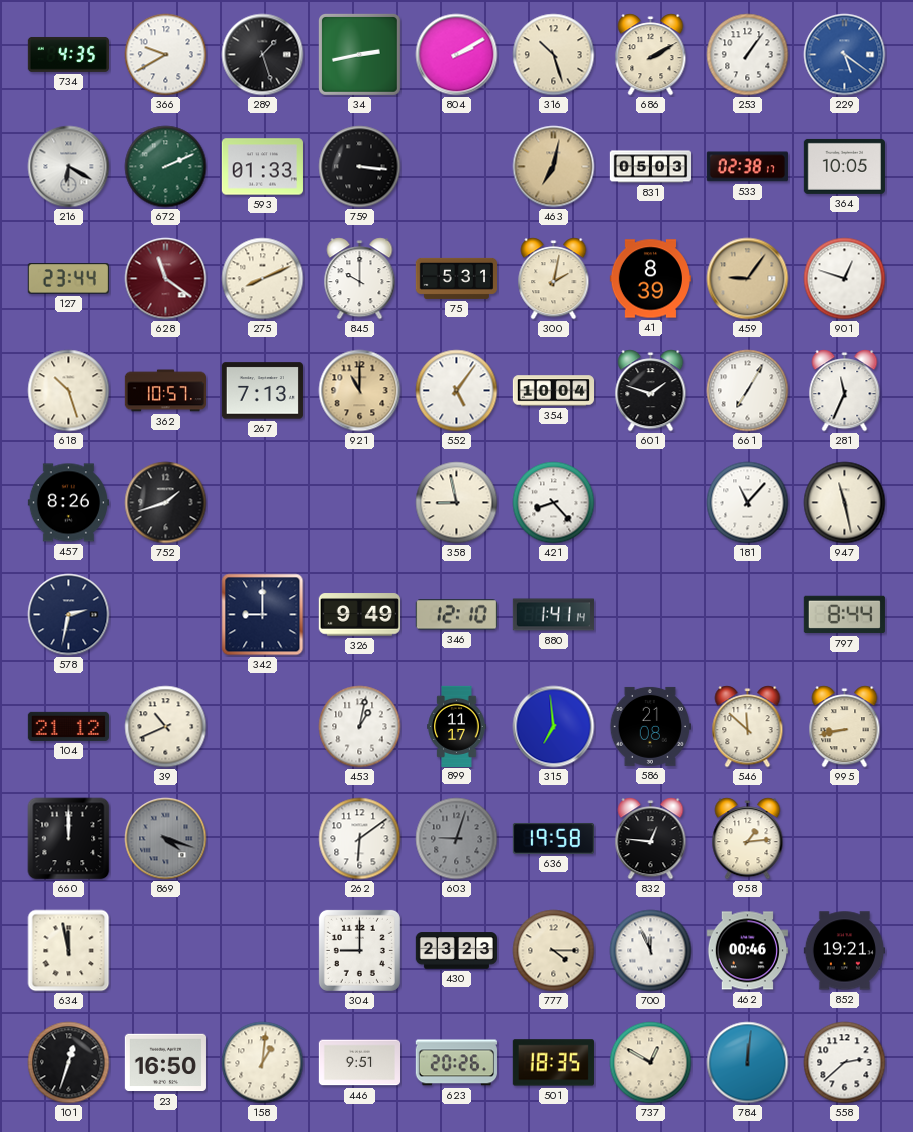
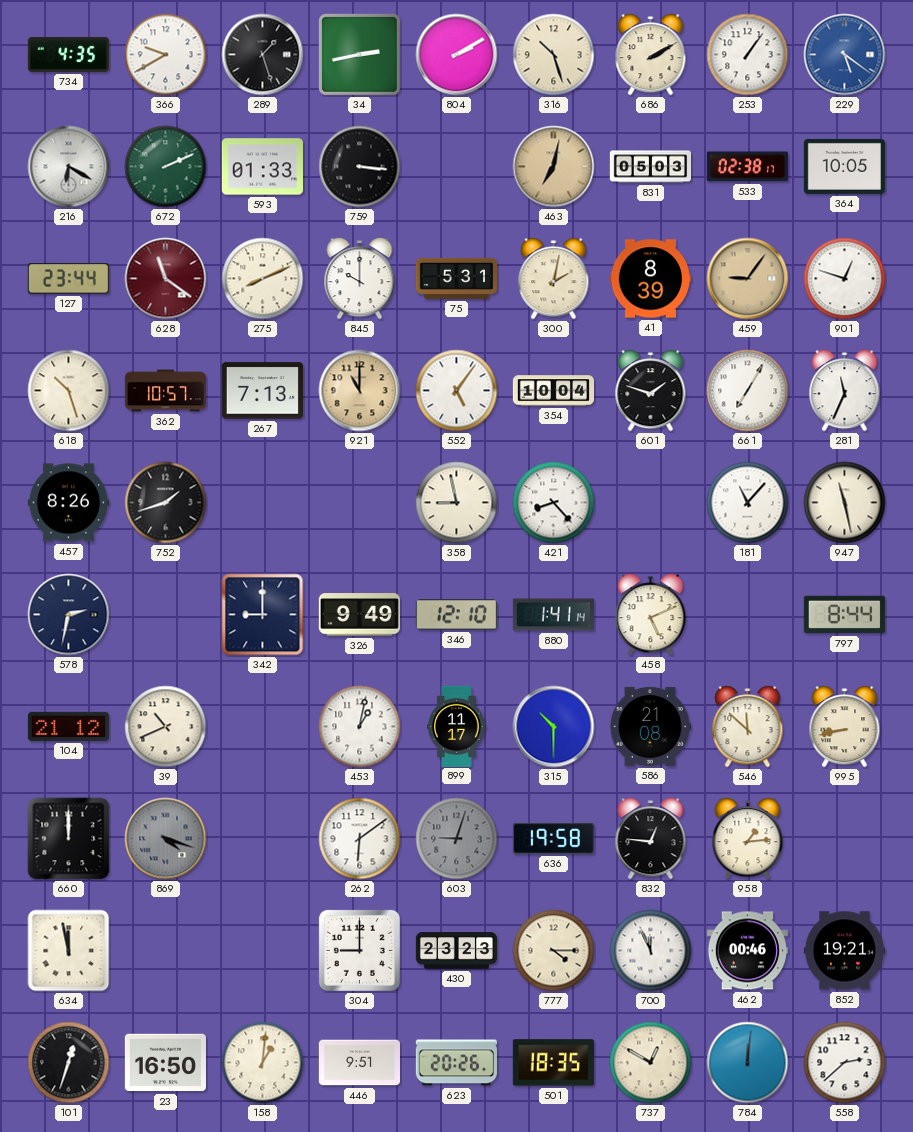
458: none -> 5:11
315: 6:59 -> 10:30
